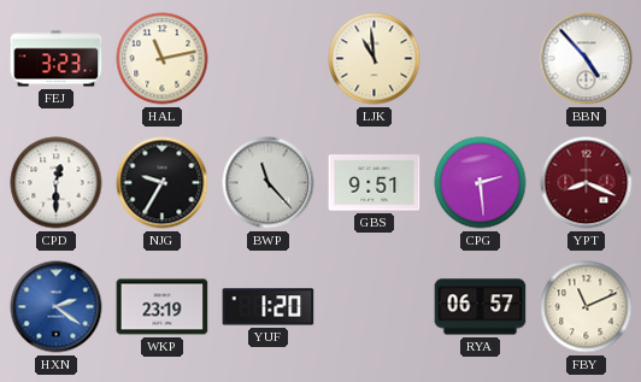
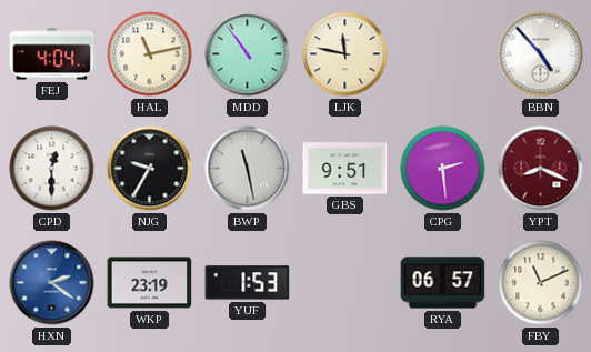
FEJ: 3:23 -> 4:04
MDD: none -> 10:54
LJK: 10:59 -> 11:47
BWP: 11:23 -> 11:28
YUF: 1:20 -> 1:53
